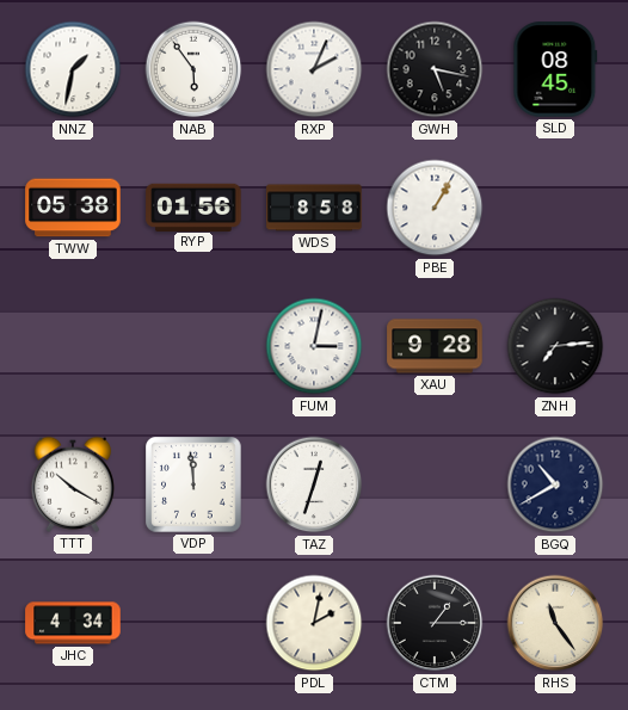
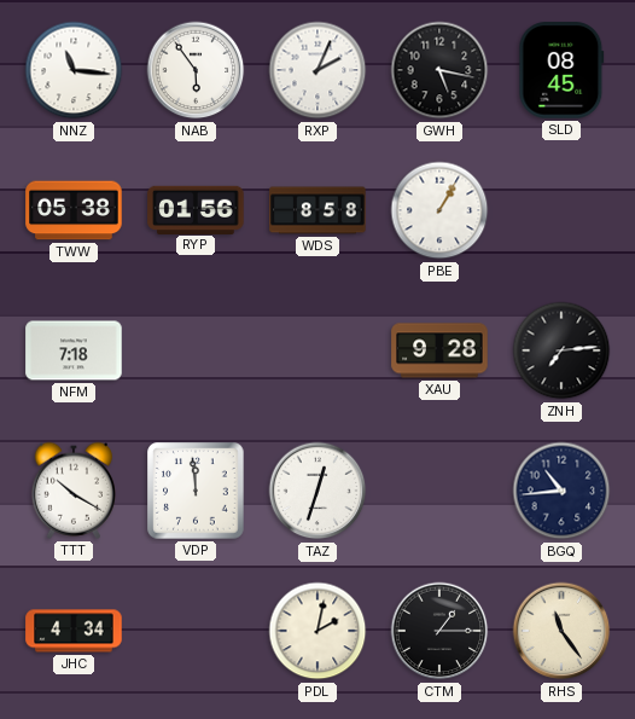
NNZ: 1:32 -> 11:16
NFM: none -> 7:18
FUM: 3:02 -> none
BGQ: 10:40 -> 10:44
